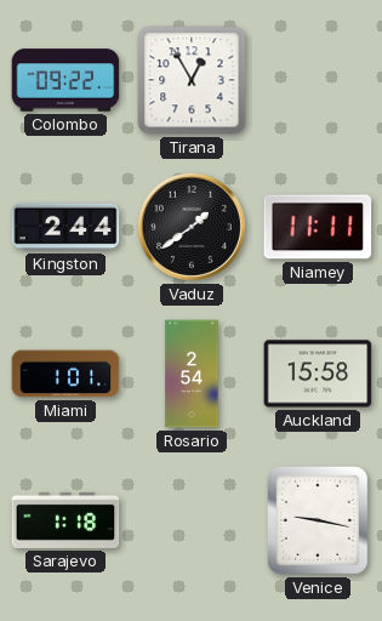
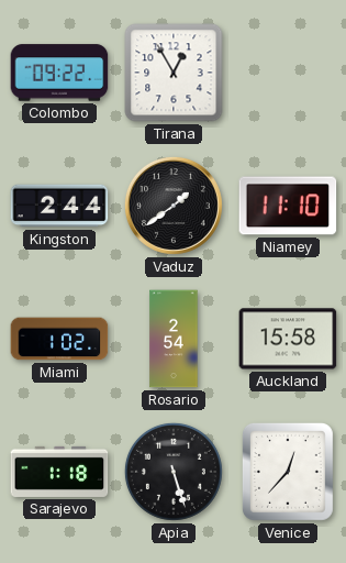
Niamey: 11:11 -> 11:10
Miami: 1:01 -> 1:02
Apia: none -> 5:27
Venice: 9:17 -> 12:37
